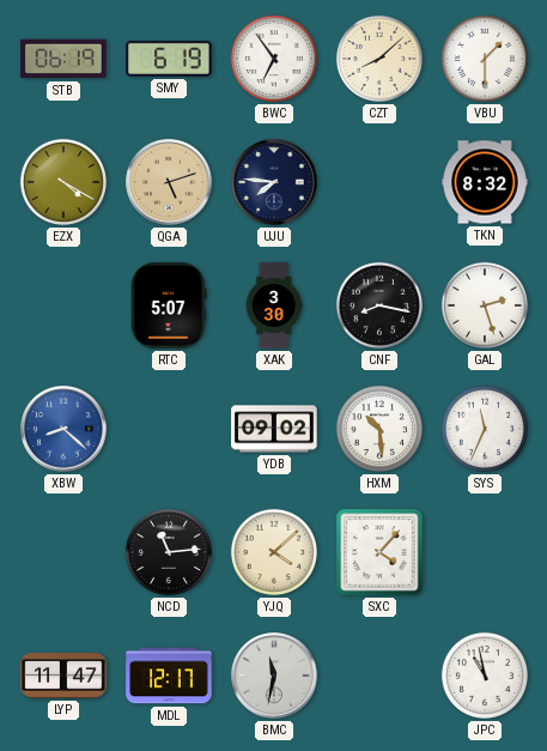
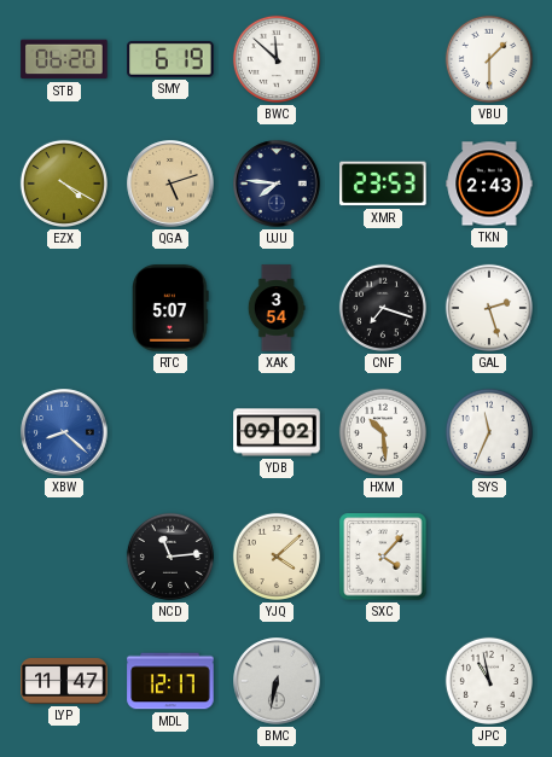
STB: 06:19 -> 06:20
BWC: 6:54 -> 11:52
CZT: 8:08 -> none
XMR: none -> 23:53
TKN: 8:32 -> 2:43
XAK: 3:30 -> 3:54
CNF: 8:17 -> 7:18
BMC: 11:32 -> 6:32
